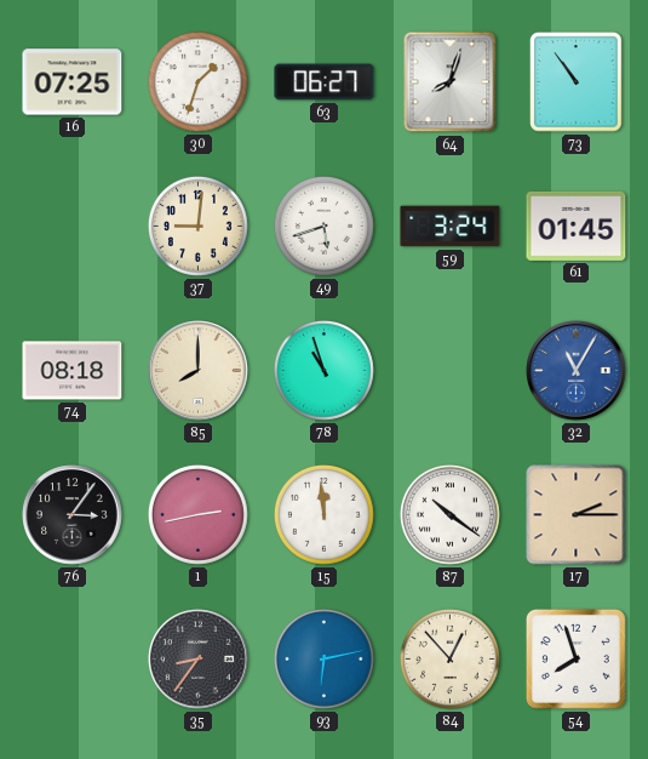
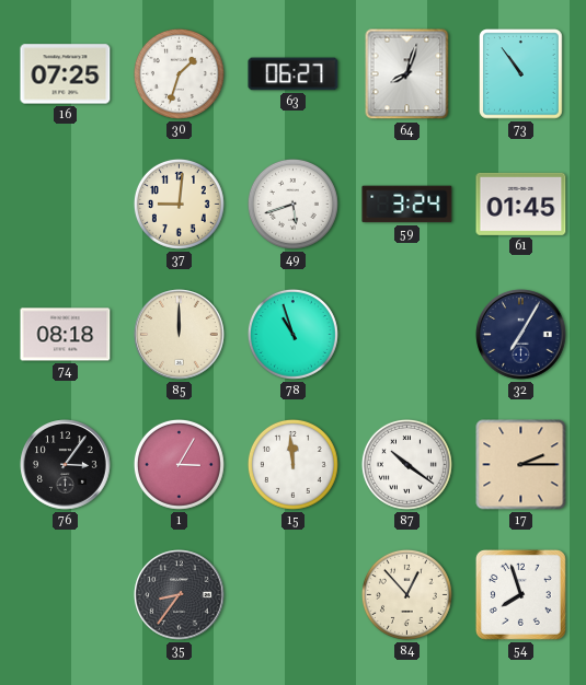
85: 8:00 -> 12:00
32: 11:05 -> 7:05
32 dial: blue -> navy
1: 2:43 -> 3:05
93: 6:13 -> none
